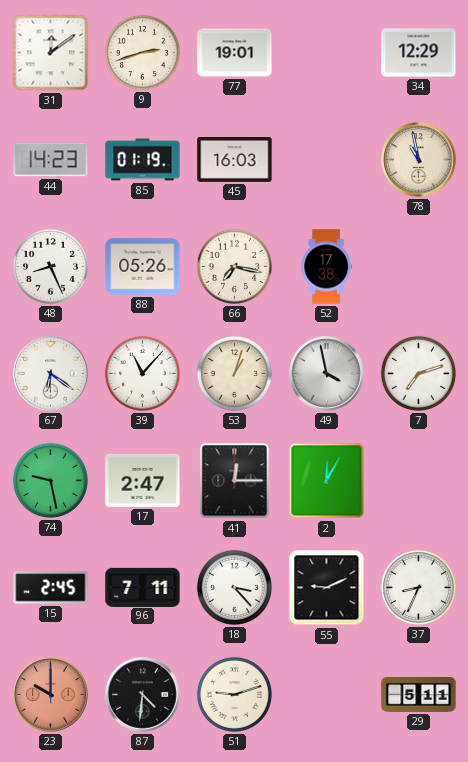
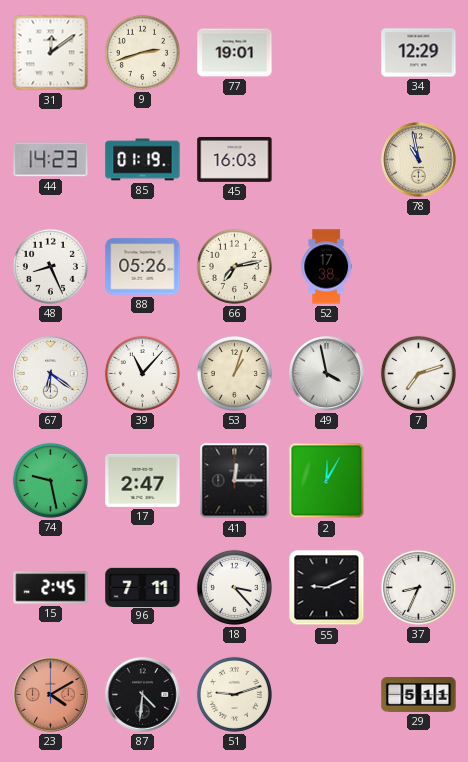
66: 7:17 -> 7:13
23: 10:00 -> 4:10
